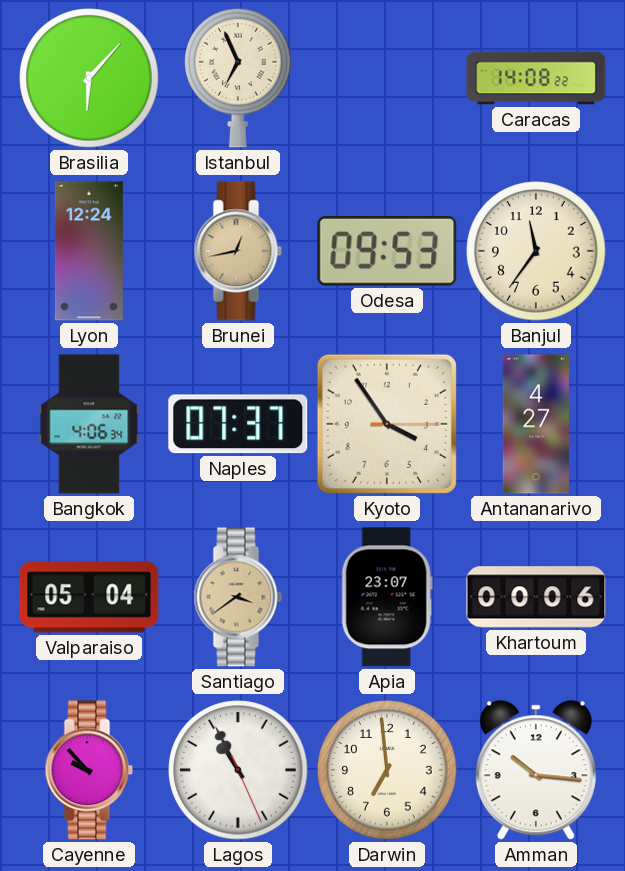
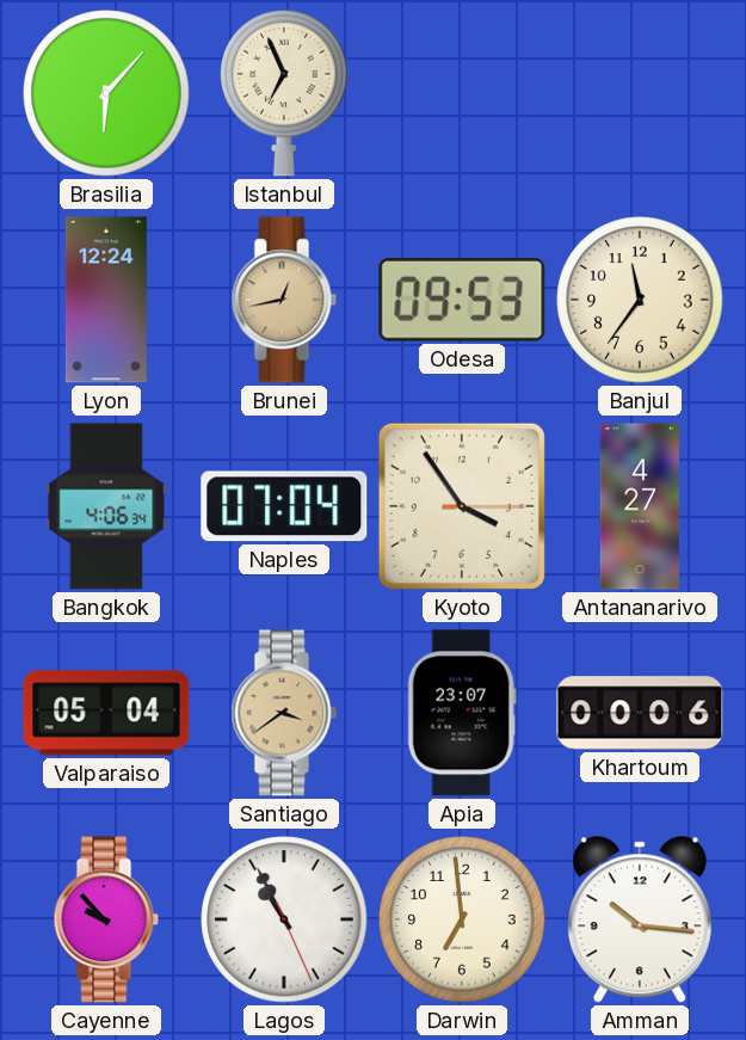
Caracas: 14:08 -> none
Naples: 07:37 -> 07:04
